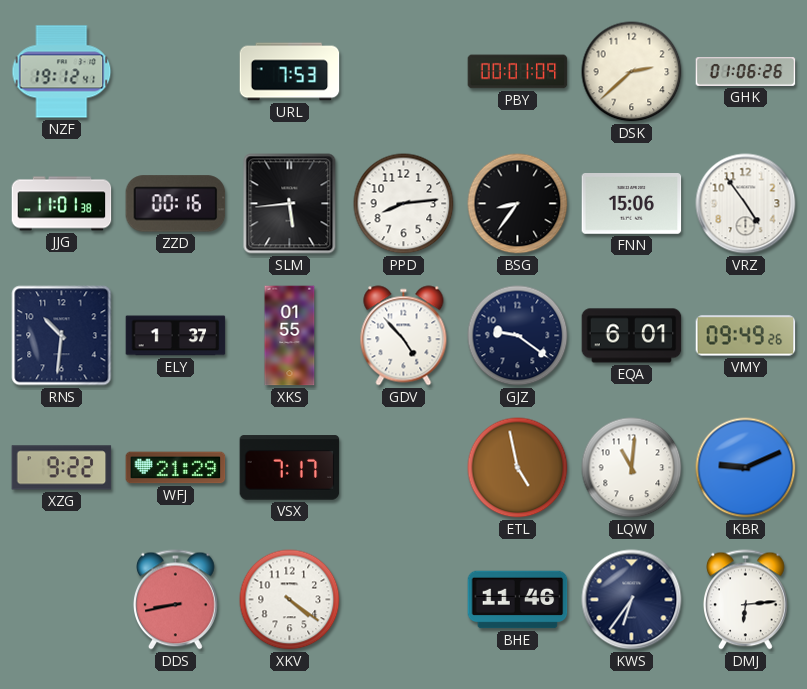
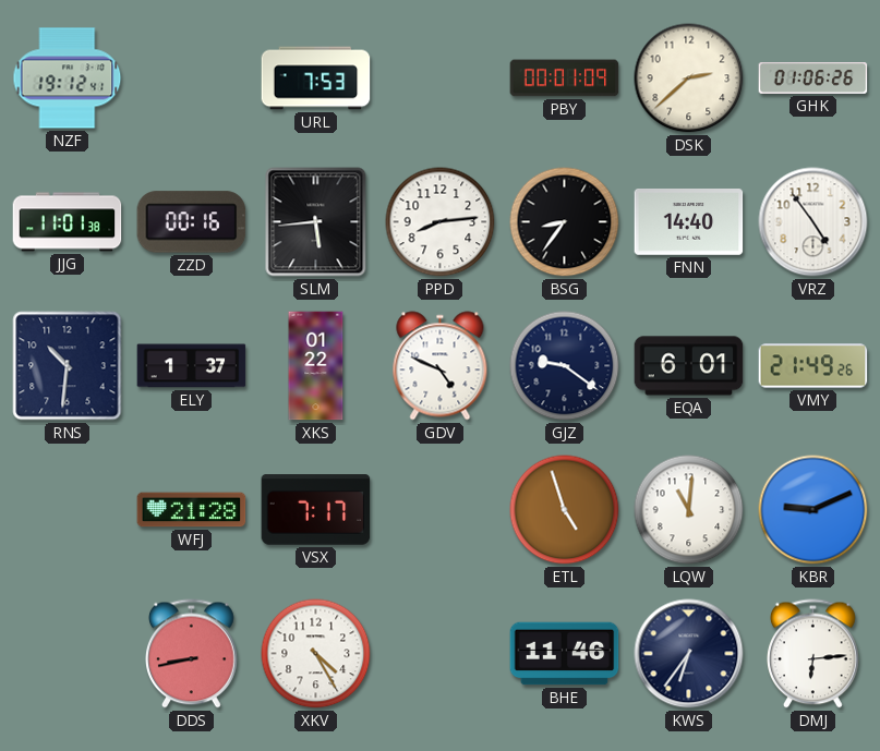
FNN: 15:06 -> 14:40
XKS: 01:55 -> 01:22
GDV: 4:53 -> 4:49
VMY: 09:49 -> 21:49
XZG: 9:22 -> none
WFJ: 21:29 -> 21:28
ETL: 4:58 -> 4:57
XKV: 4:21 -> 4:25
